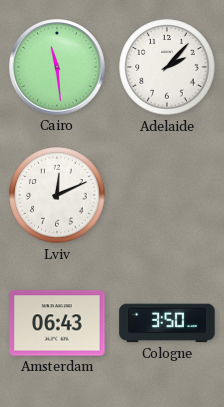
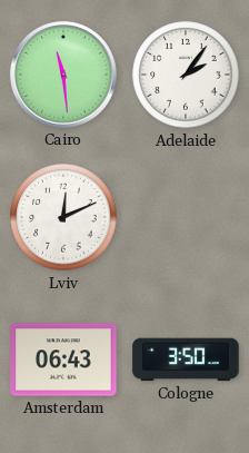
Adelaide: 2:07 -> 2:06
